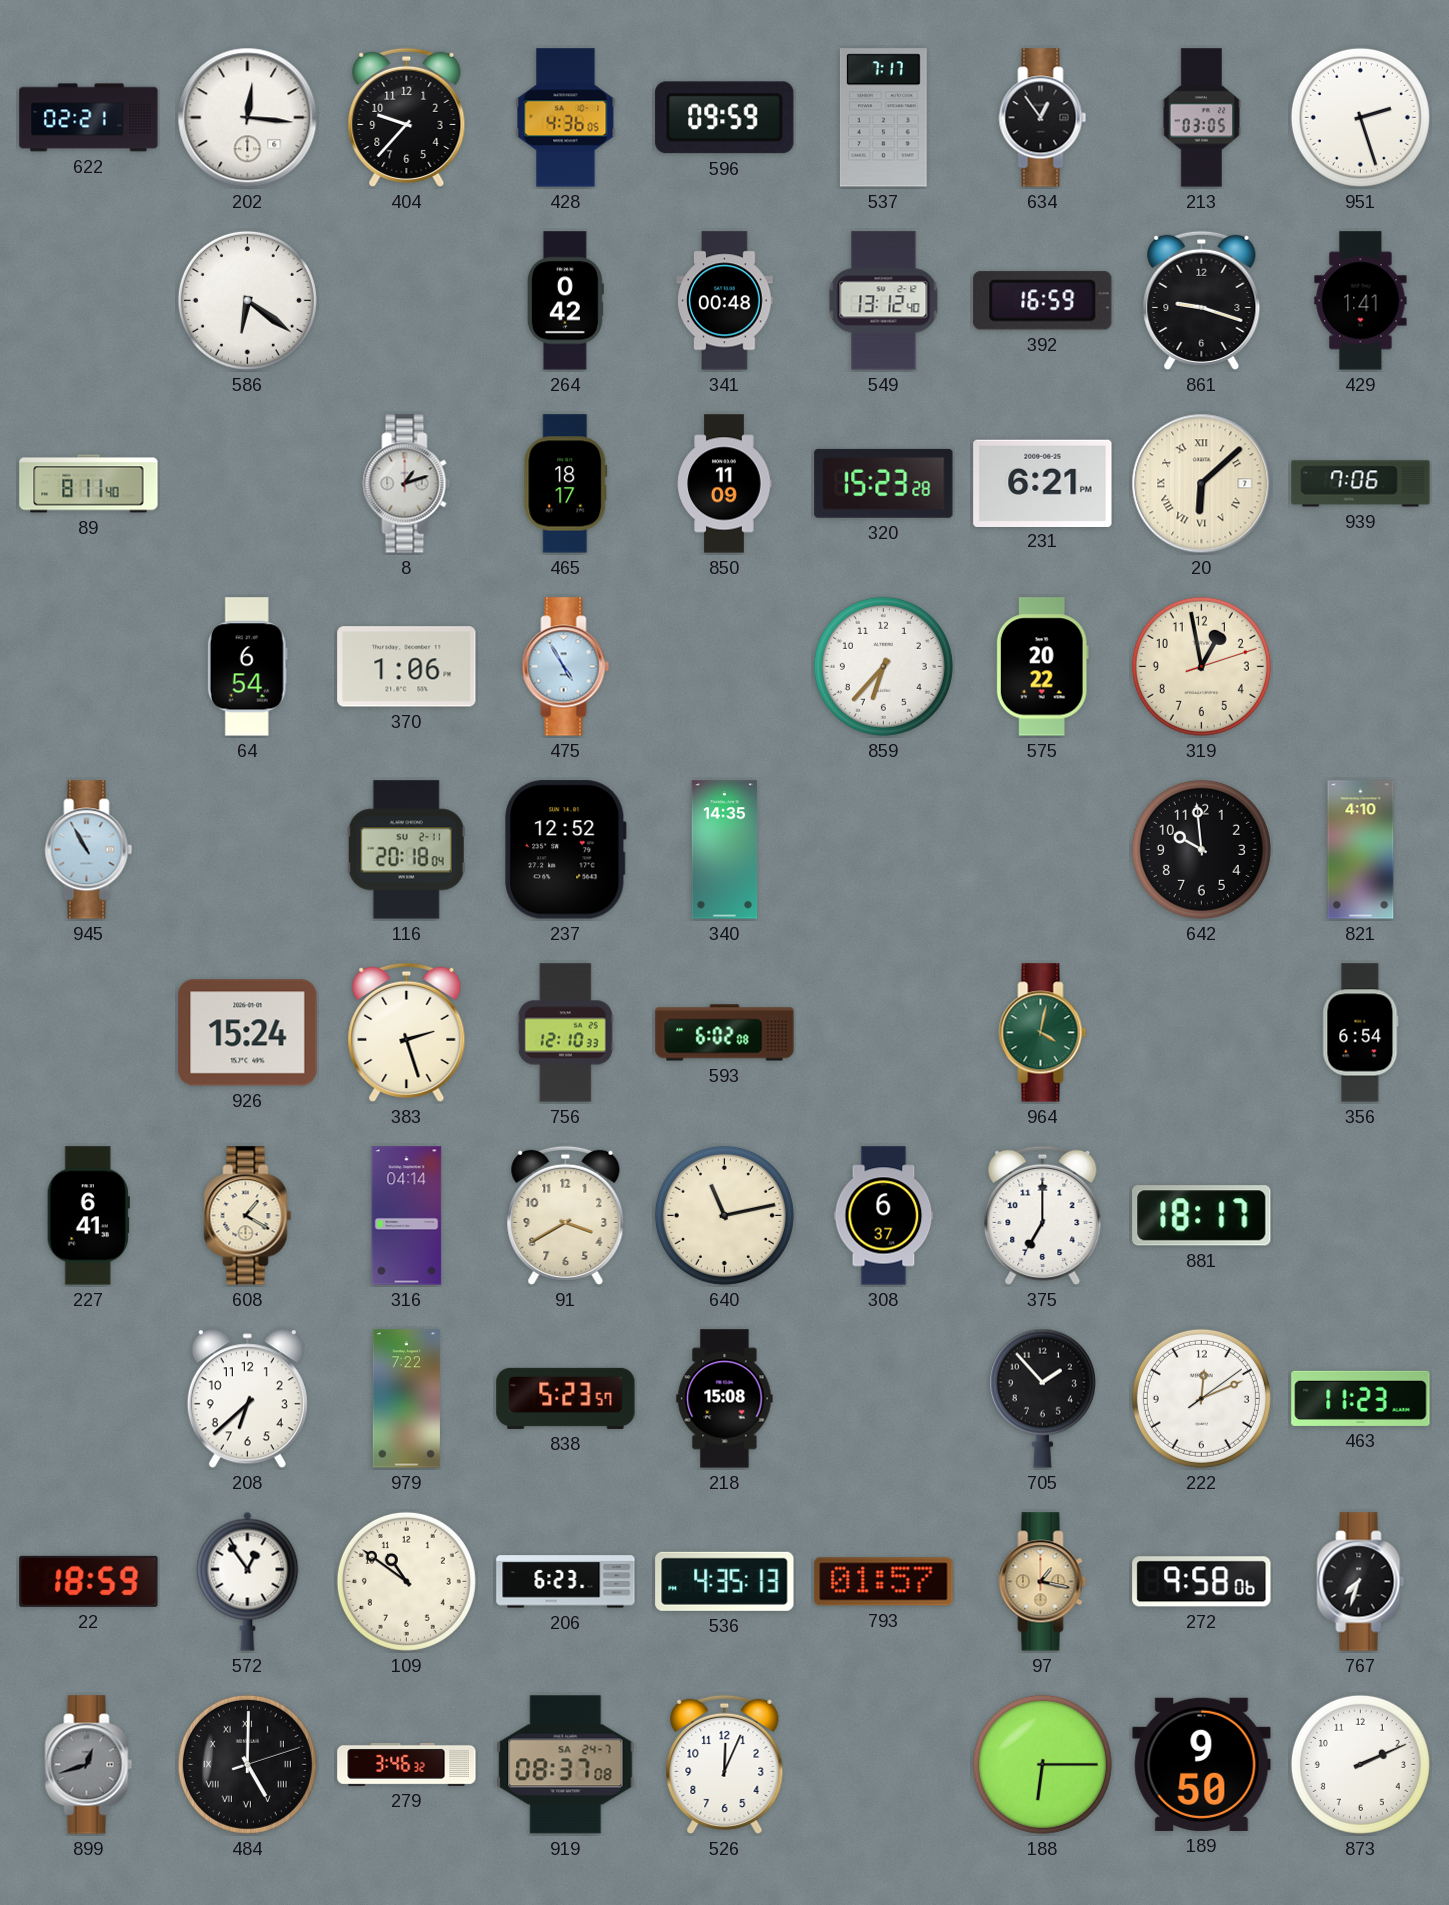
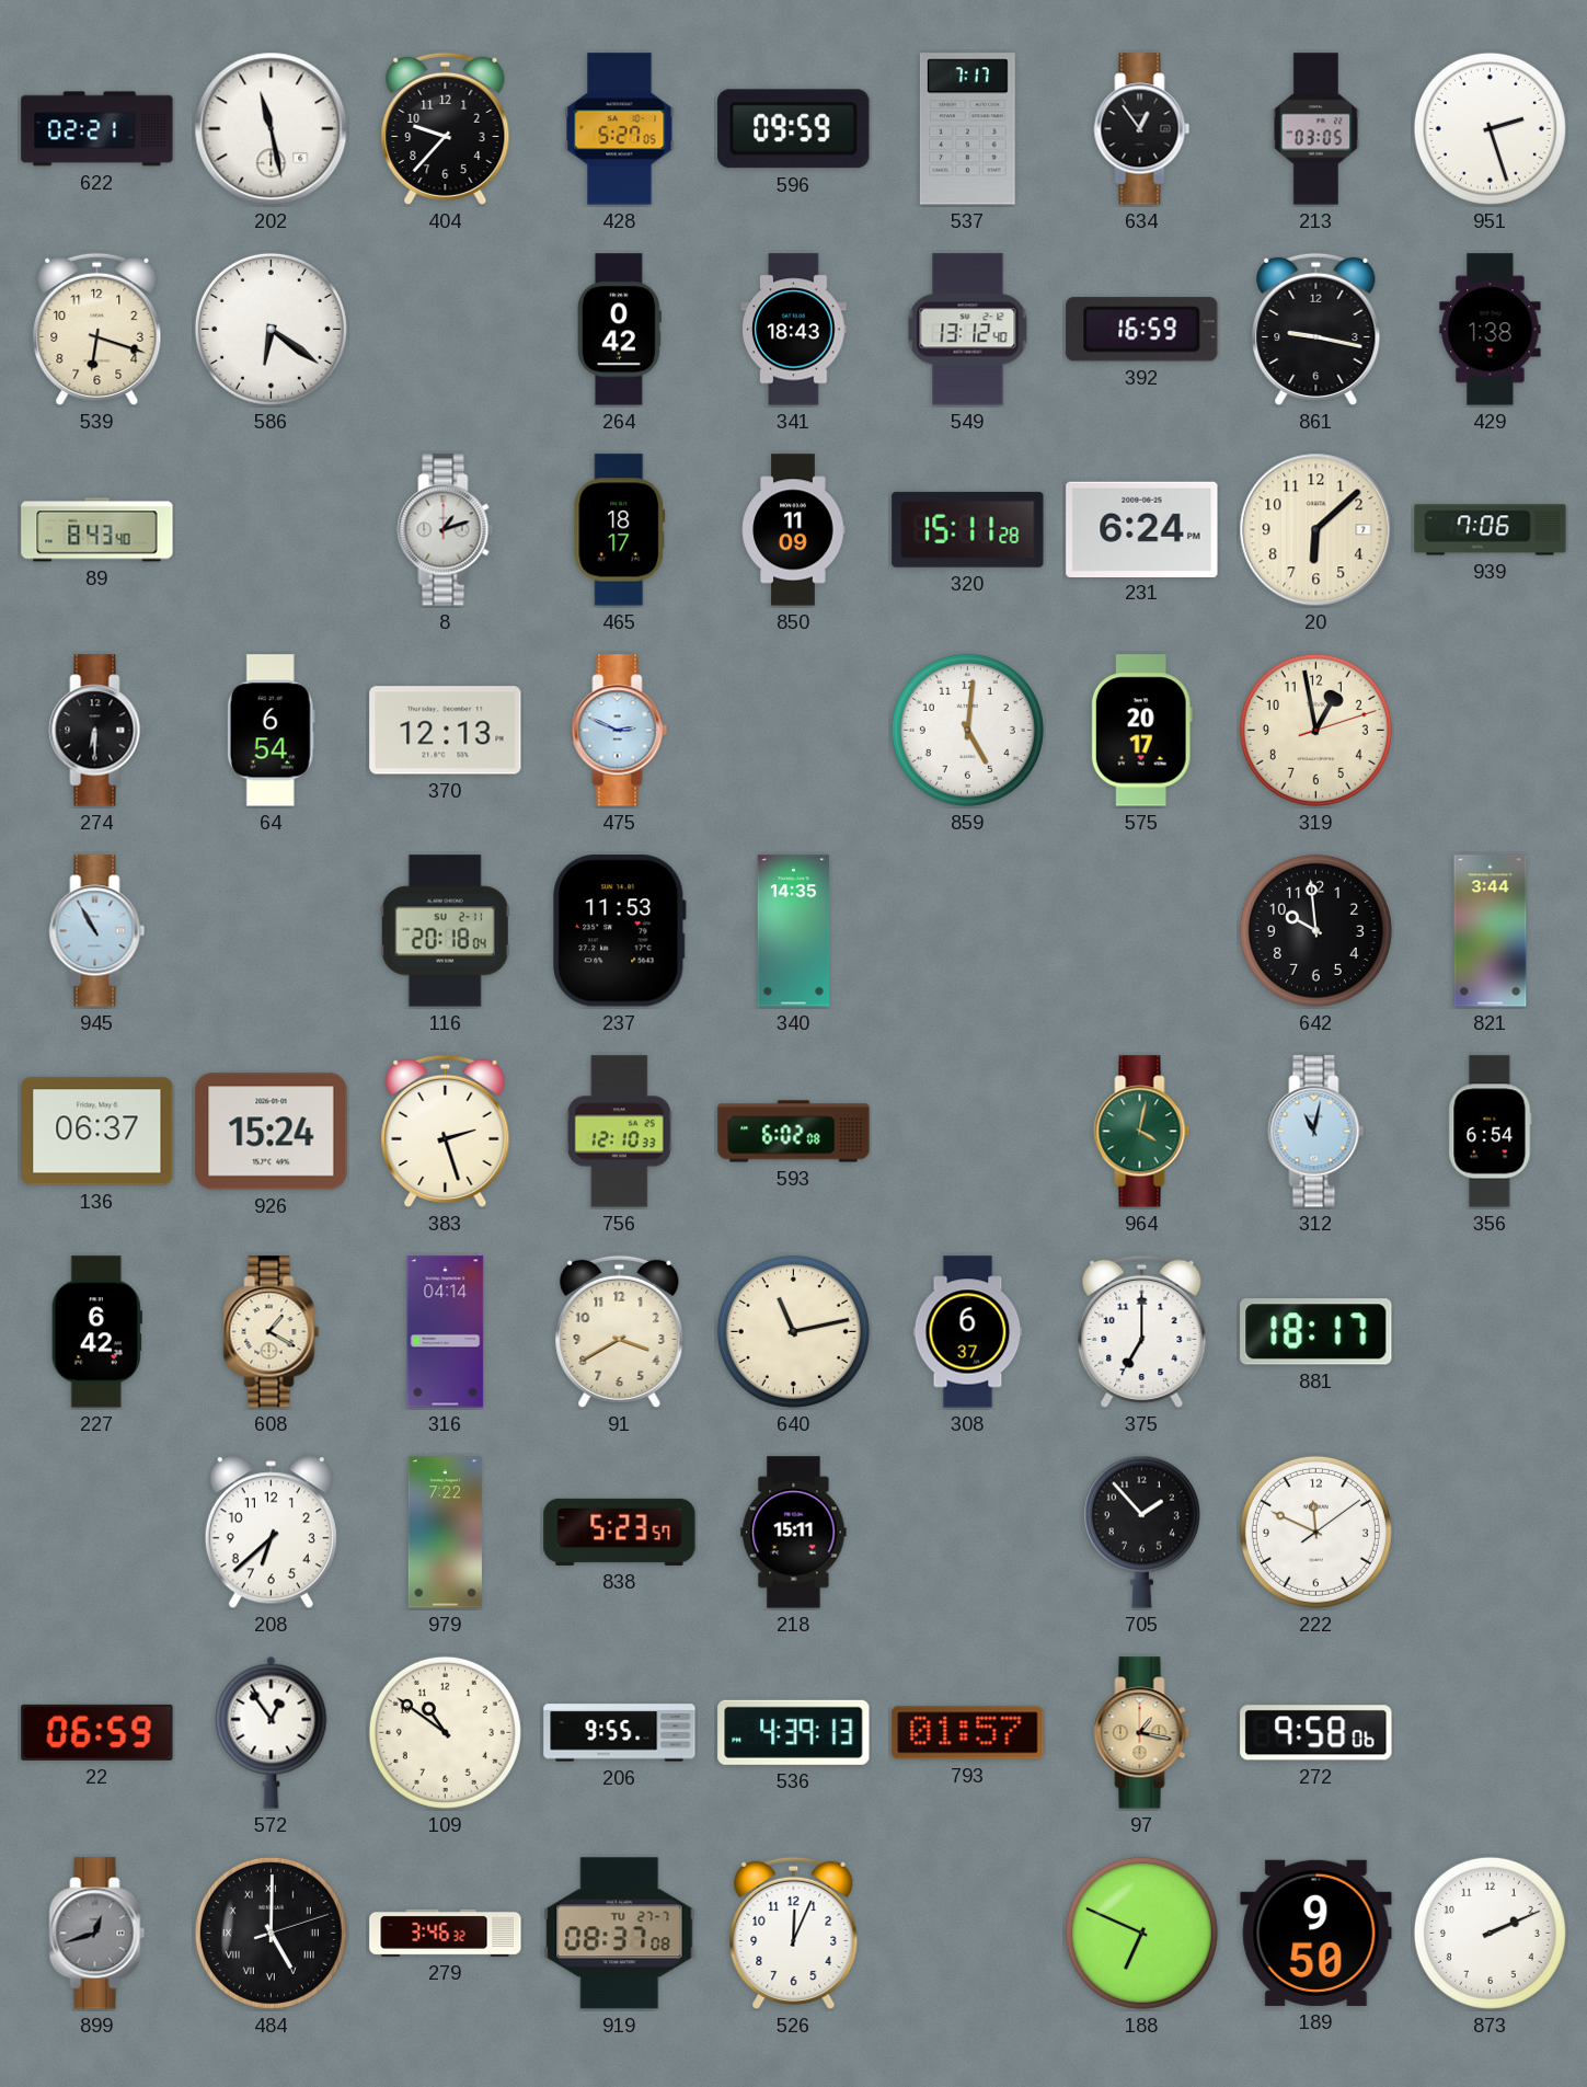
202: 12:16 -> 11:28
428: 4:36 -> 5:27
539: none -> 6:18
341: 00:48 -> 18:43
861: 9:18 -> 9:17
429: 1:41 -> 1:38
89: 8:11 -> 8:43
320: 15:23 -> 15:11
231: 6:21 -> 6:24
20 numerals: Roman -> Arabic
274: none -> 6:30
370: 1:06 -> 12:13
475: 4:55 -> 2:49
859: 6:37 -> 5:01
575: 20:22 -> 20:17
237: 12:52 -> 11:53
821: 4:10 -> 3:44
136: none -> 06:37
312: none -> 11:02
227: 6:41 -> 6:42
218: 15:08 -> 15:11
222: 12:11 -> 11:49
463: 11:23 -> none
22: 18:59 -> 06:59
206: 6:23 -> 9:55
536: 4:35 -> 4:39
767: 7:33 -> none
919 date: SA 24-7 -> TU 27-7
188: 6:15 -> 6:49
